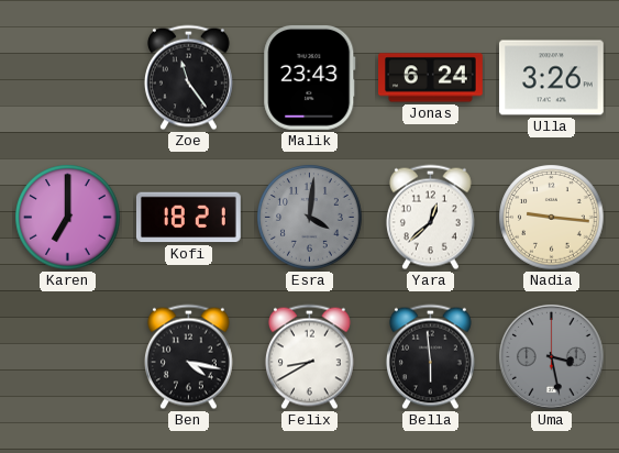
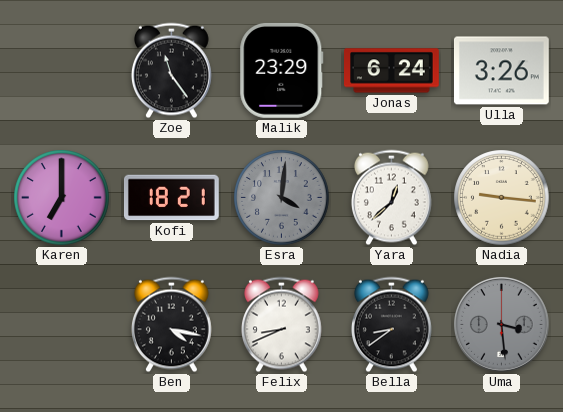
Malik: 23:43 -> 23:29
Felix: 8:40 -> 8:41
Bella: 5:59 -> 8:39
Uma: 3:28 -> 3:29
